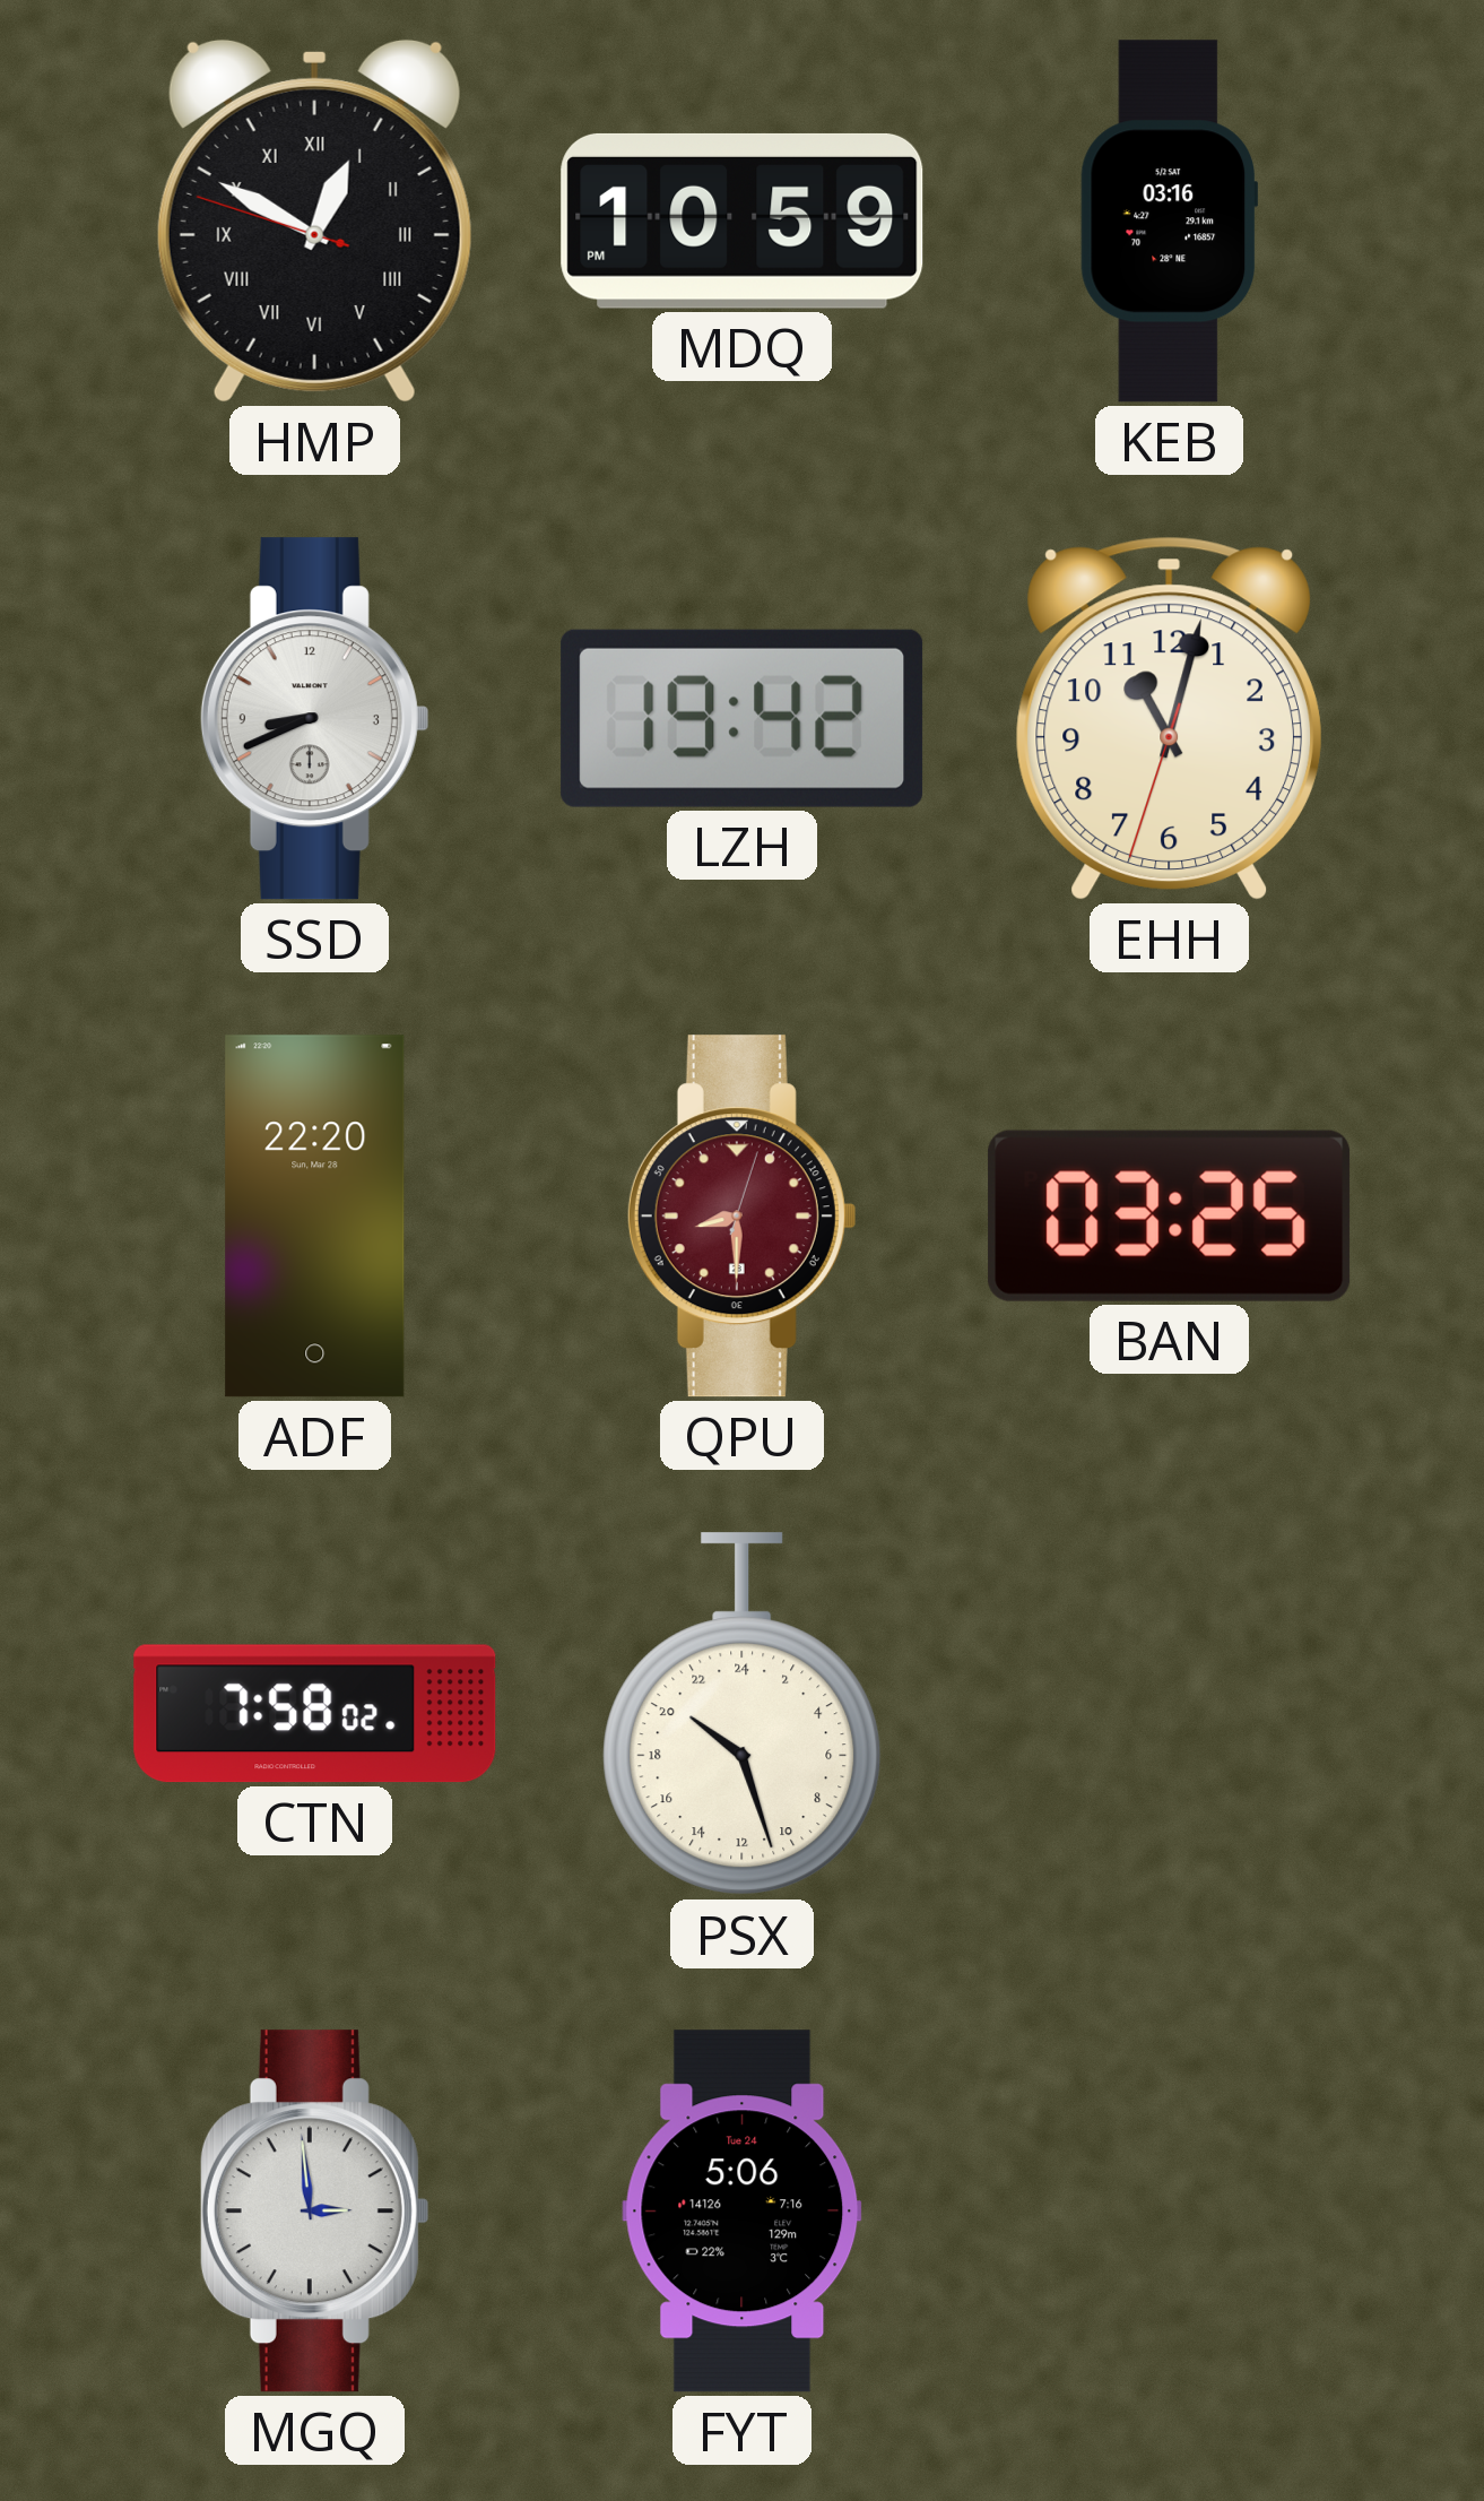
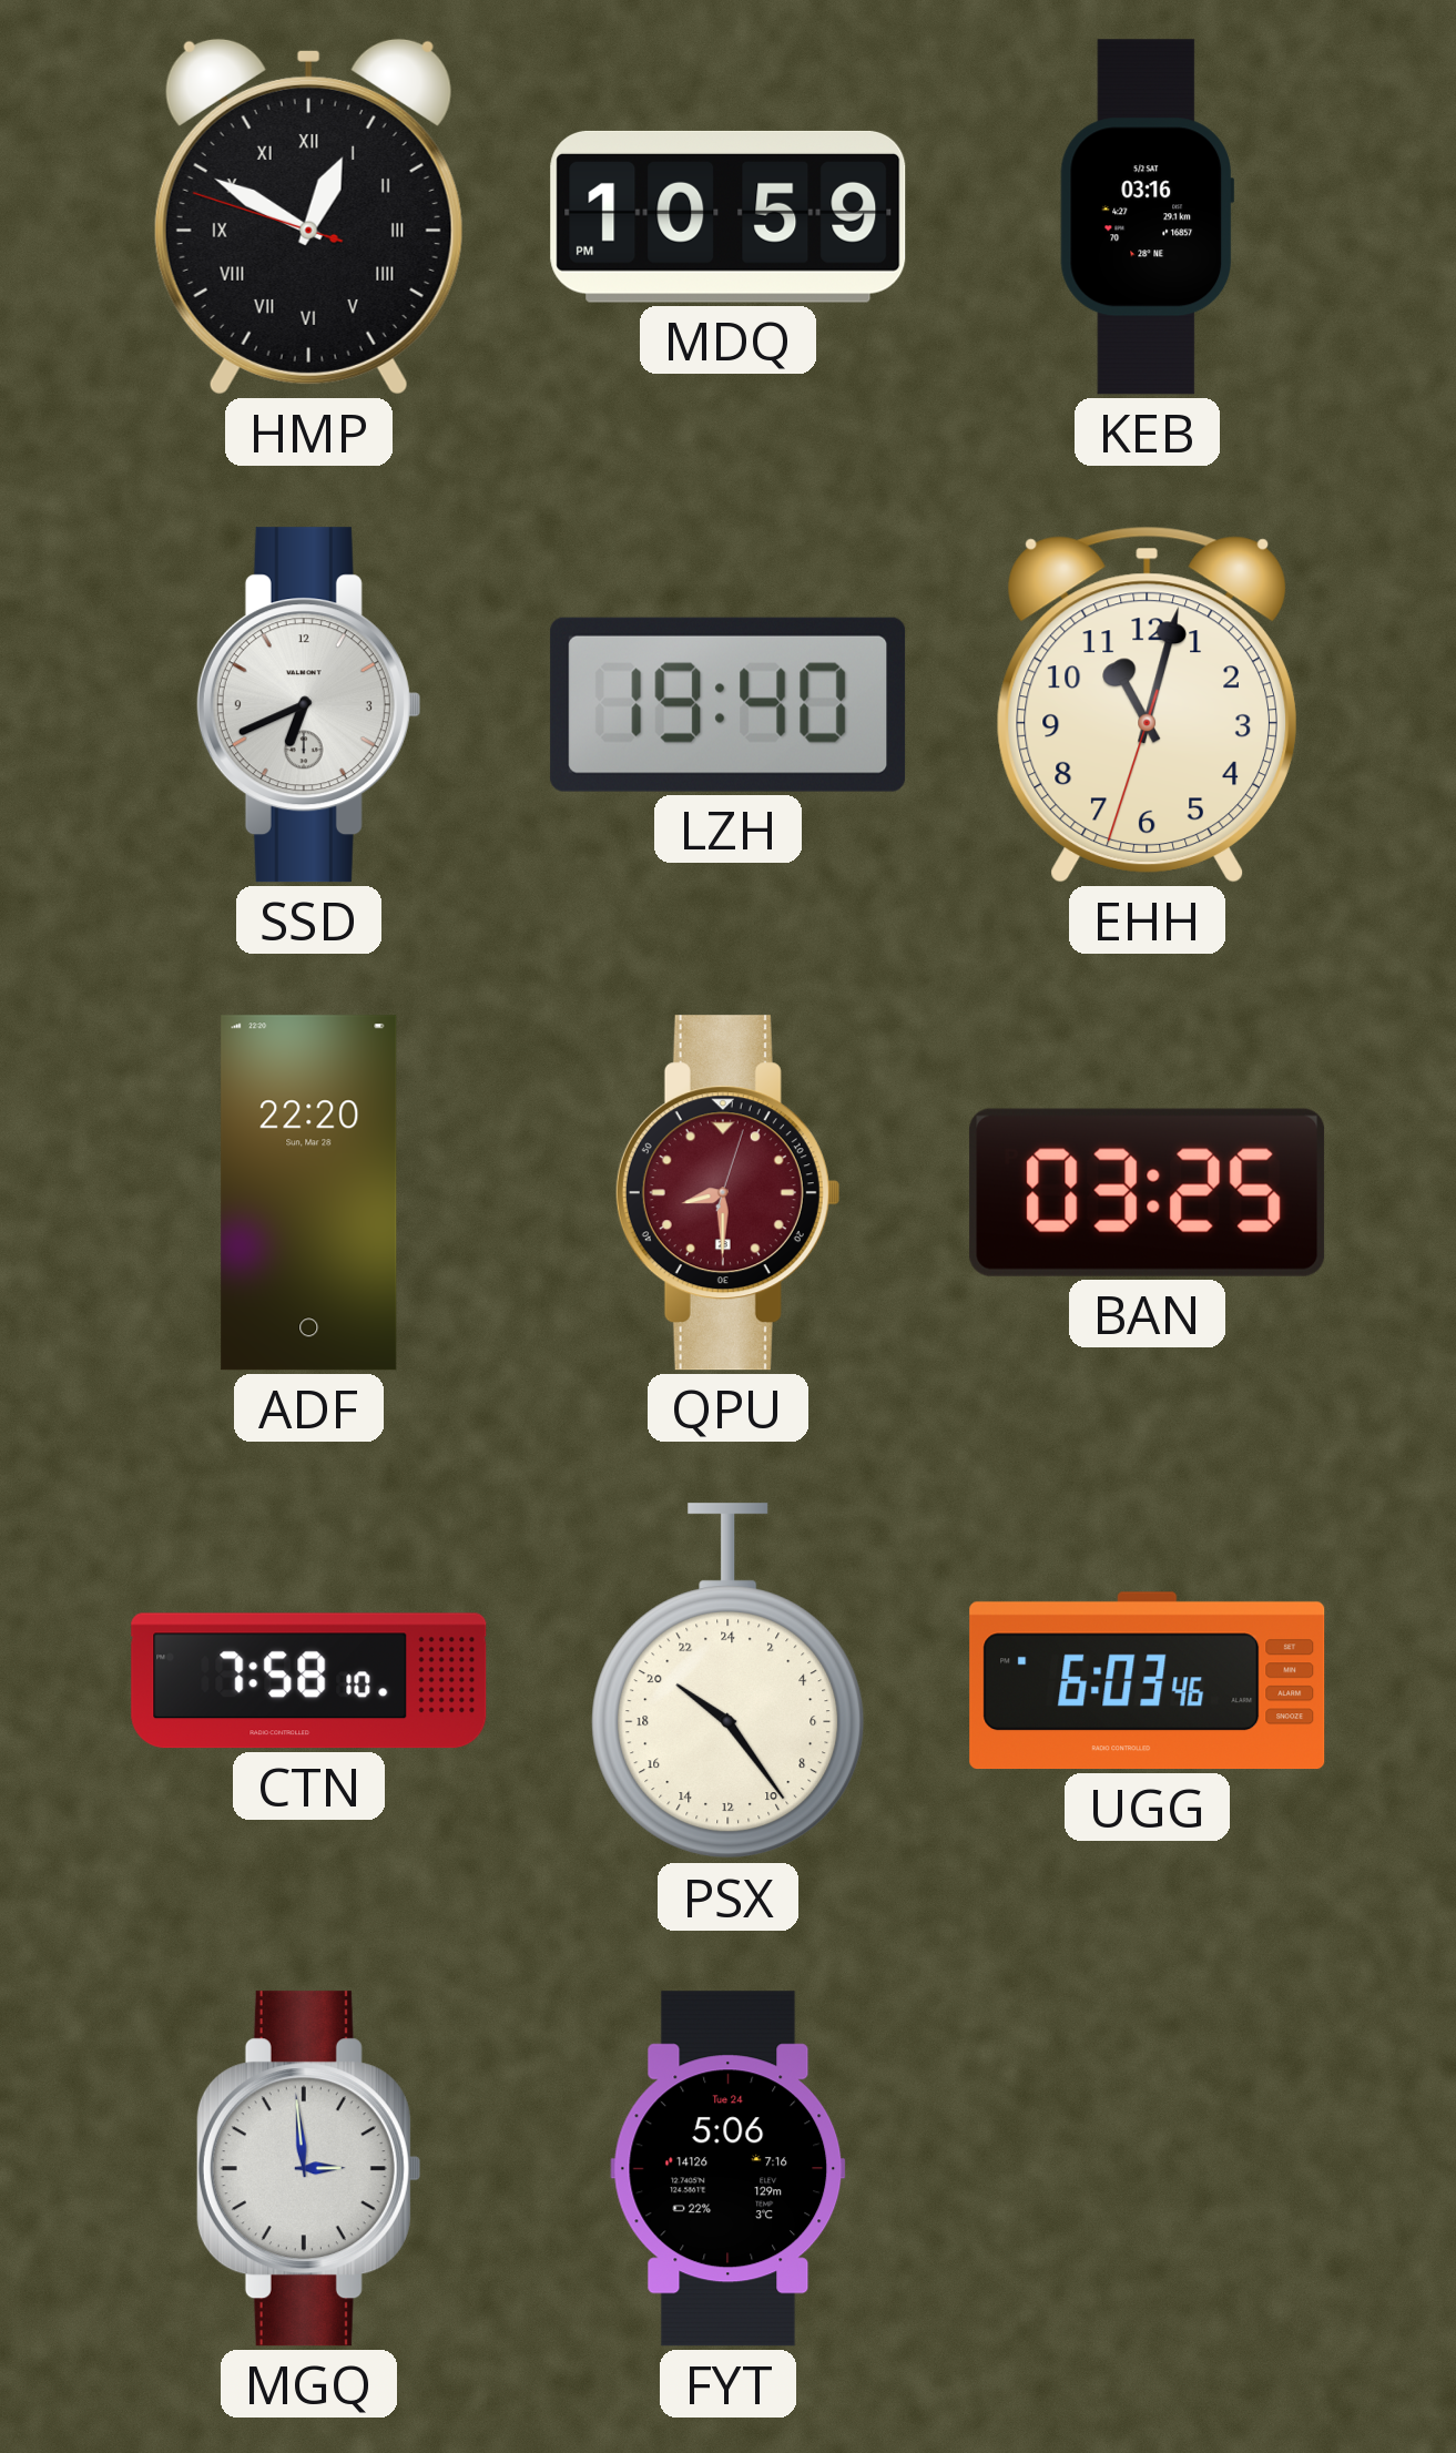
SSD: 8:41 -> 6:41
LZH: 19:42 -> 19:40
CTN: 7:58:02 -> 7:58:10
PSX: 20:27 -> 20:24
UGG: none -> 6:03
